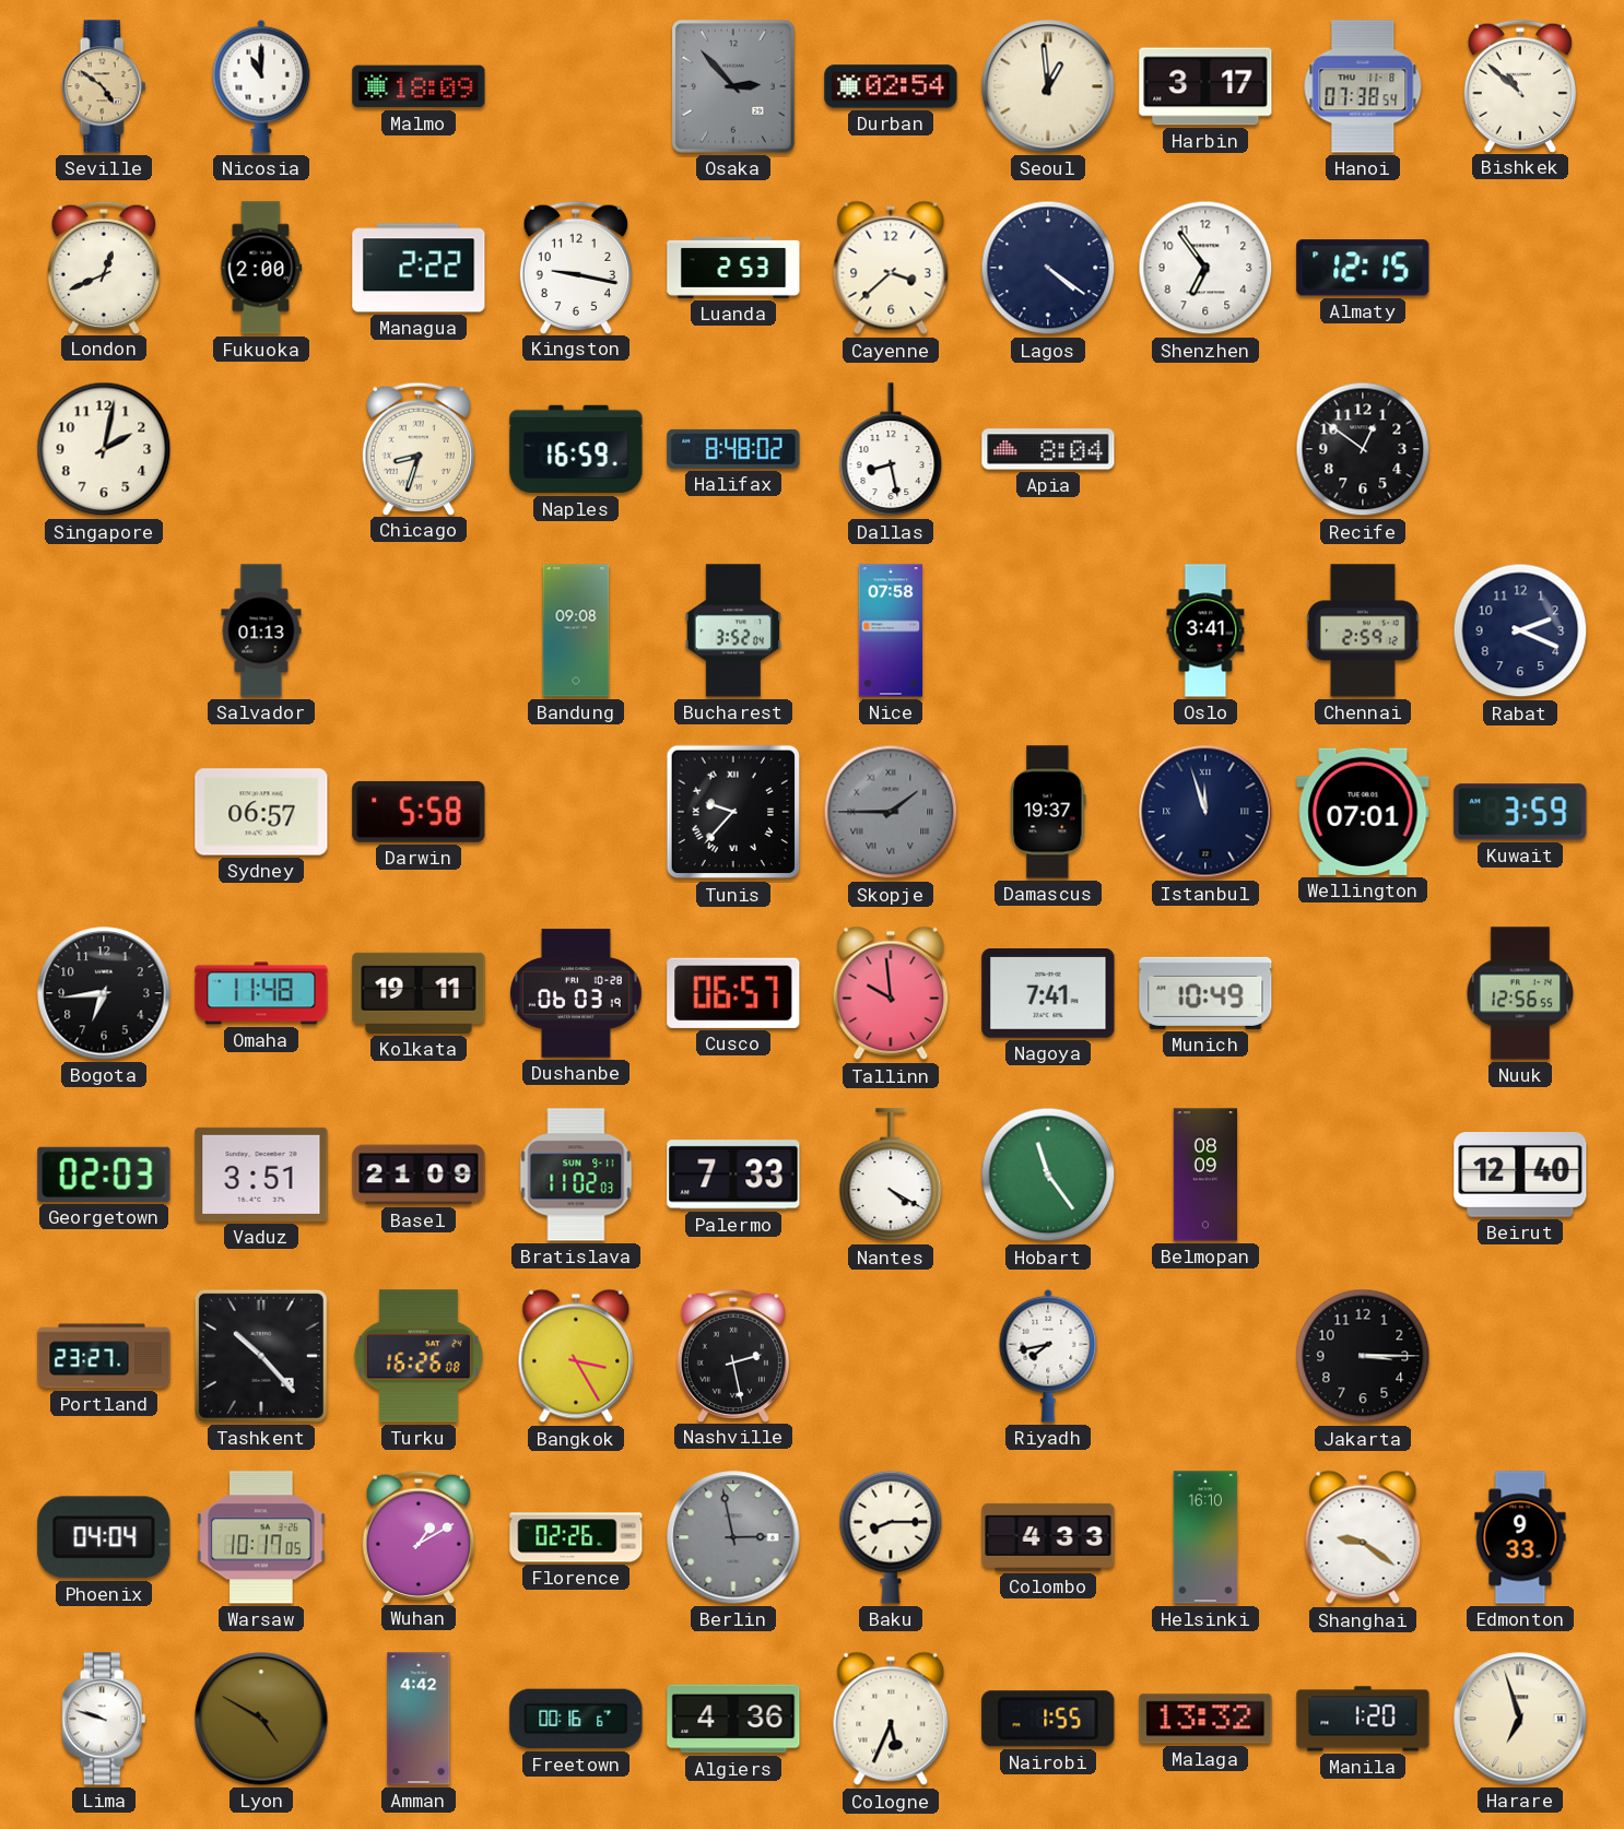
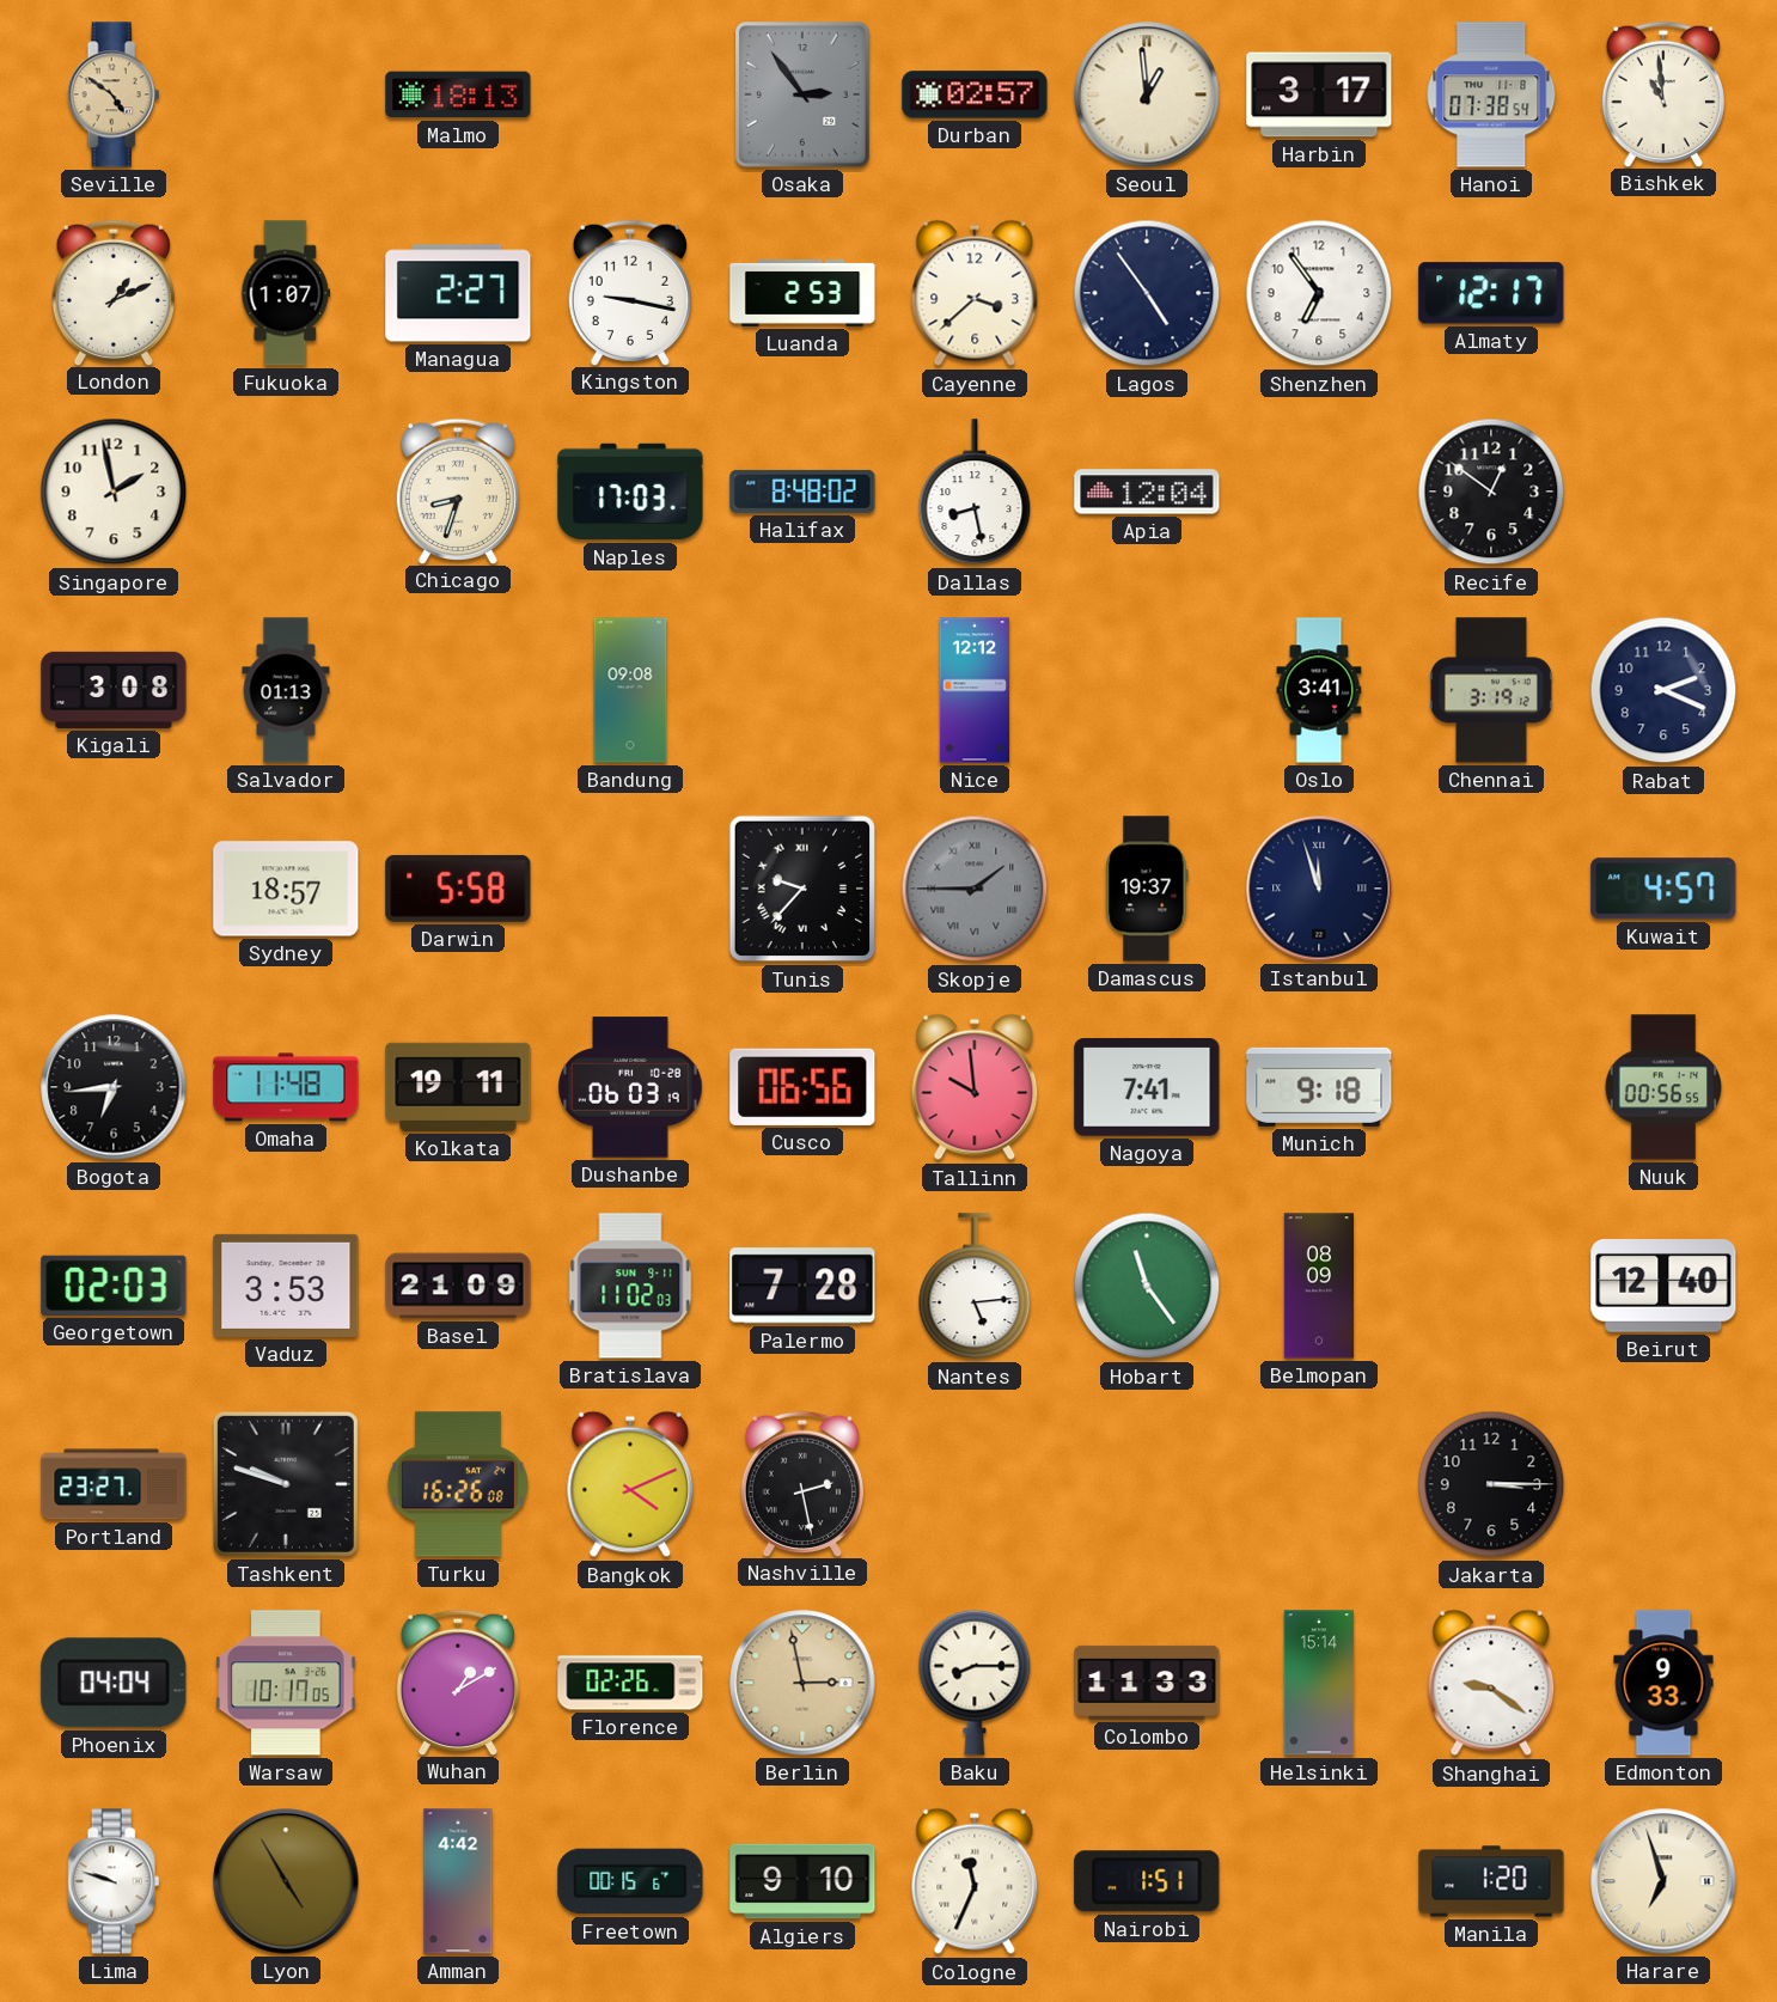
Nicosia: 11:00 -> none
Malmo: 18:09 -> 18:13
Osaka: 2:53 -> 2:54
Durban: 02:54 -> 02:57
Bishkek: 10:52 -> 10:59
London: 12:41 -> 1:11
Fukuoka: 2:00 -> 1:07
Managua: 2:22 -> 2:27
Lagos: 4:21 -> 4:54
Almaty: 12:15 -> 12:17
Singapore: 2:02 -> 1:58
Naples: 16:59 -> 17:03
Apia: 8:04 -> 12:04
Kigali: none -> 3:08
Bucharest: 3:52 -> none
Nice: 07:58 -> 12:12
Chennai: 2:59 -> 3:19
Sydney: 06:57 -> 18:57
Wellington: 07:01 -> none
Kuwait: 3:59 -> 4:57
Cusco: 06:57 -> 06:56
Munich: 10:49 -> 9:18
Nuuk: 12:56 -> 00:56
Vaduz: 3:51 -> 3:53
Palermo: 7:33 -> 7:28
Nantes: 4:20 -> 5:14
Tashkent: 10:23 -> 9:48
Bangkok: 3:25 -> 4:11
Riyadh: 7:43 -> none
Berlin dial: grey -> champagne
Colombo: 4:33 -> 11:33
Helsinki: 16:10 -> 15:14
Lyon: 4:50 -> 4:55
Freetown: 00:16 -> 00:15
Algiers: 4:36 -> 9:10
Cologne: 5:34 -> 11:34
Nairobi: 1:55 -> 1:51
Malaga: 13:32 -> none
